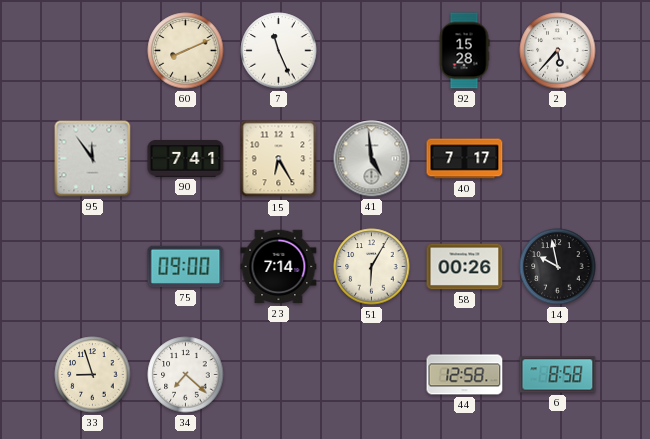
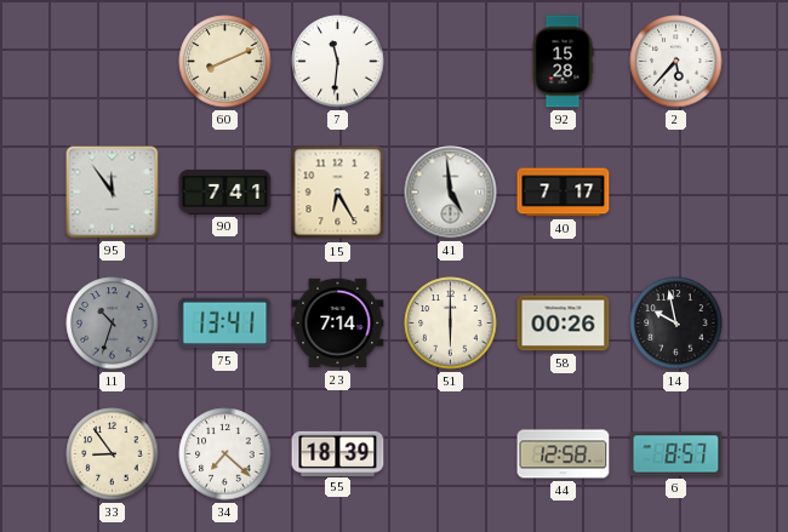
7: 11:26 -> 11:31
11: none -> 10:33
75: 09:00 -> 13:41
51: 6:05 -> 6:00
33: 8:57 -> 8:54
55: none -> 18:39
6: 8:58 -> 8:57
